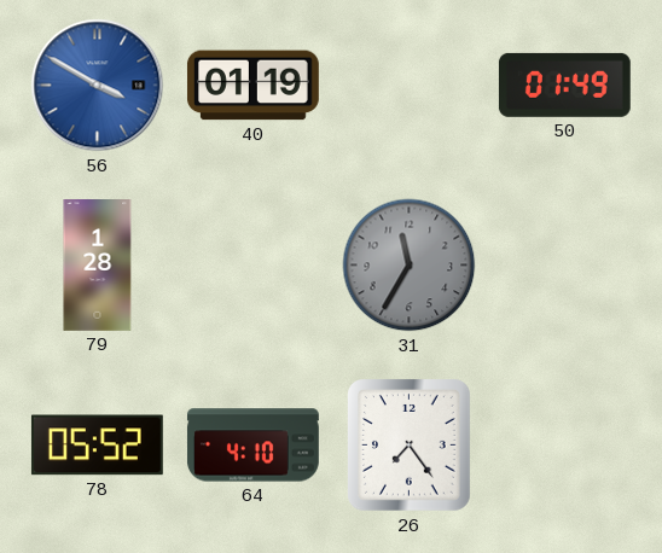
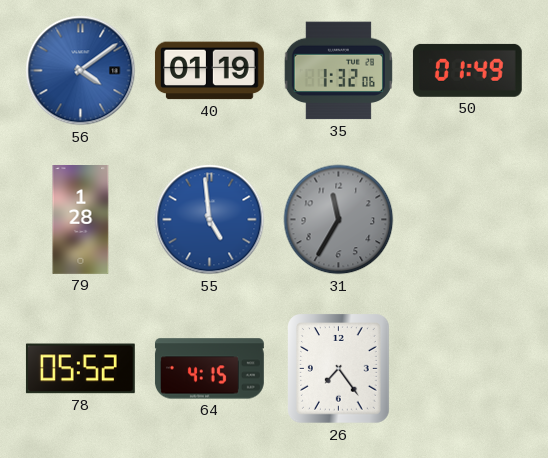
56: 3:50 -> 4:09
35: none -> 1:32
55: none -> 4:59
64: 4:10 -> 4:15
